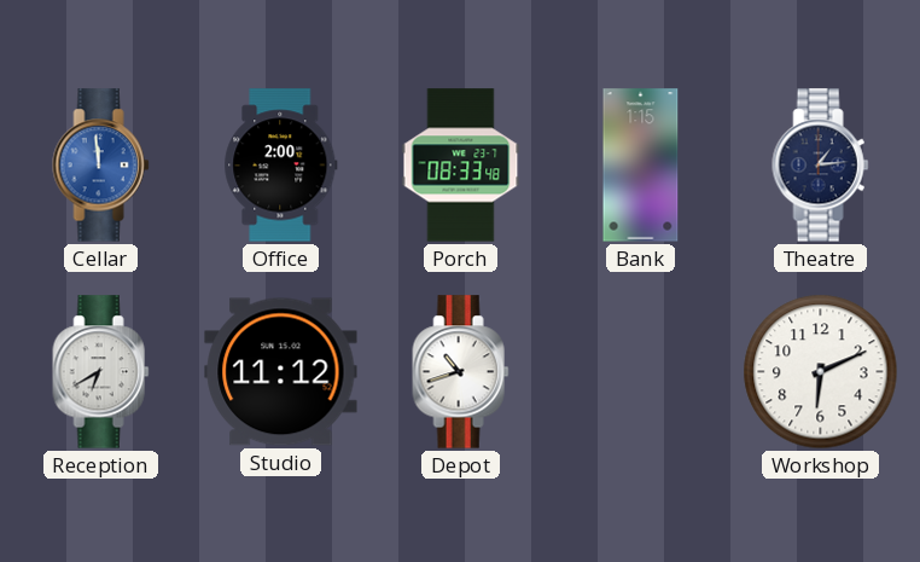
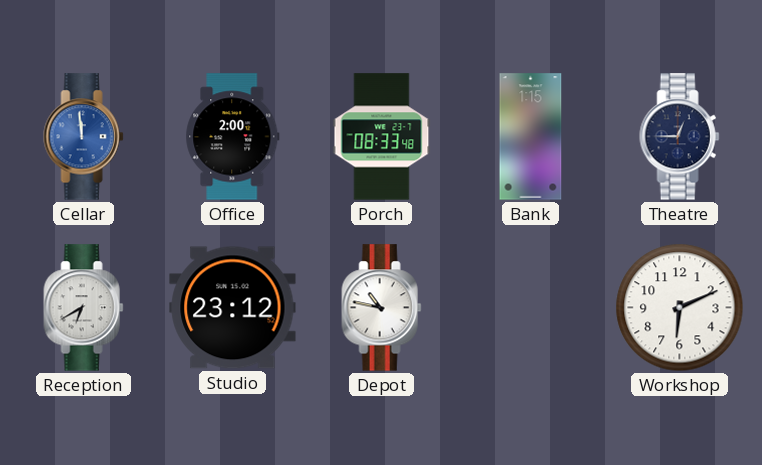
Theatre: 1:14 -> 12:45
Studio: 11:12 -> 23:12
Depot: 10:42 -> 10:47
